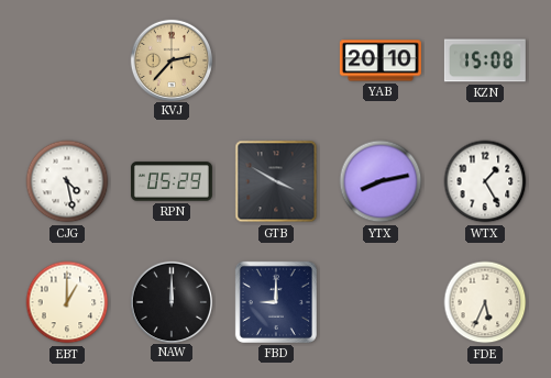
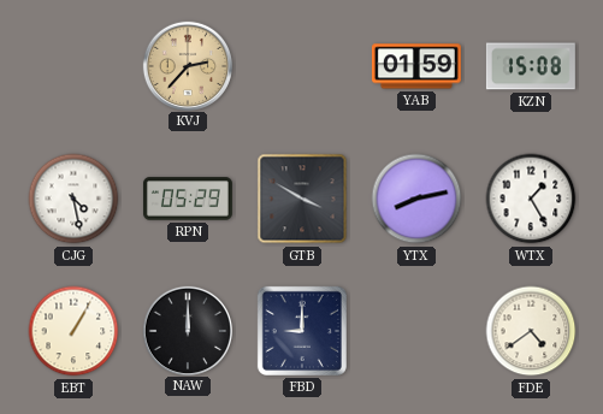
YAB: 20:10 -> 01:59
EBT: 1:00 -> 1:05
FDE: 5:34 -> 4:39
